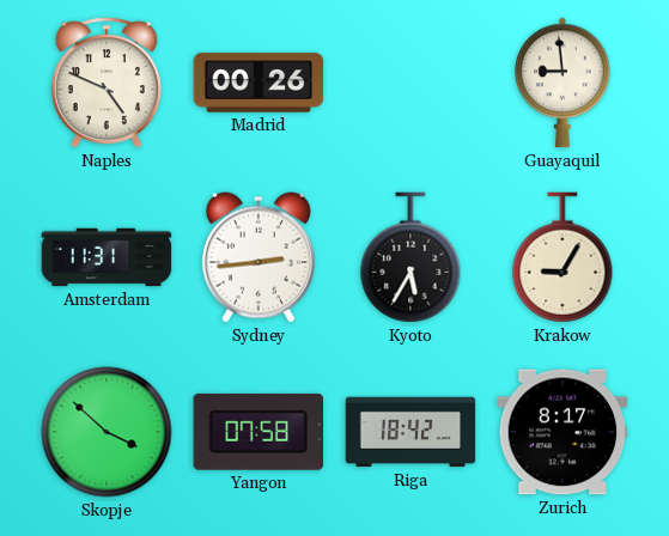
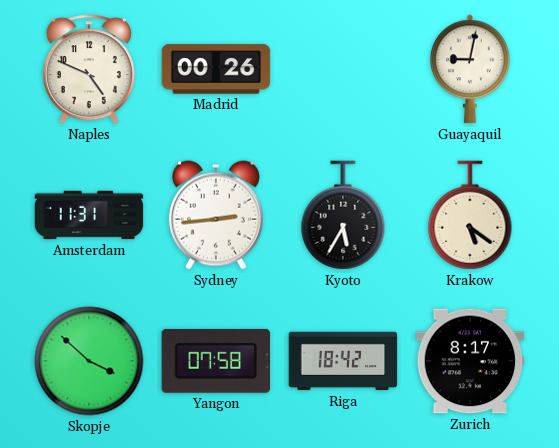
Guayaquil: 8:59 -> 9:02
Krakow: 9:05 -> 5:21
